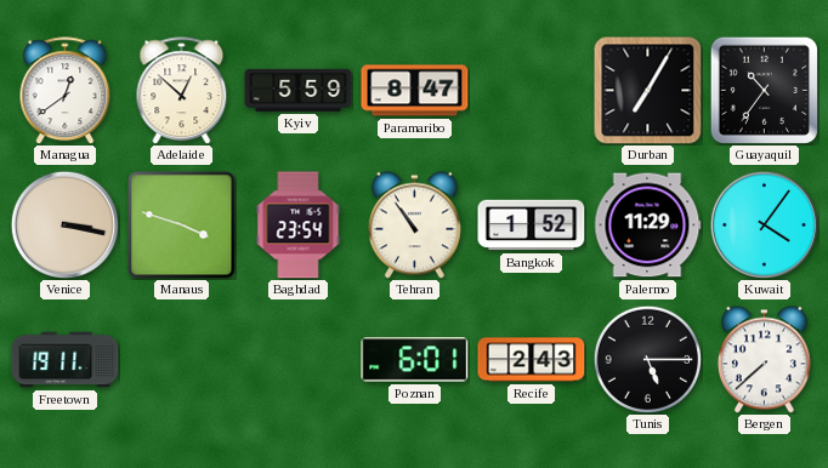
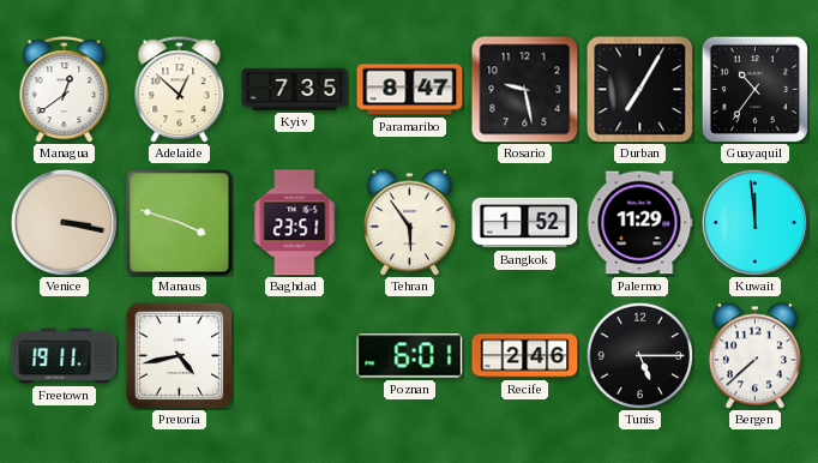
Kyiv: 5:59 -> 7:35
Rosario: none -> 9:28
Baghdad: 23:54 -> 23:51
Tehran: 10:54 -> 5:54
Kuwait: 4:06 -> 11:59
Pretoria: none -> 4:43
Recife: 2:43 -> 2:46
